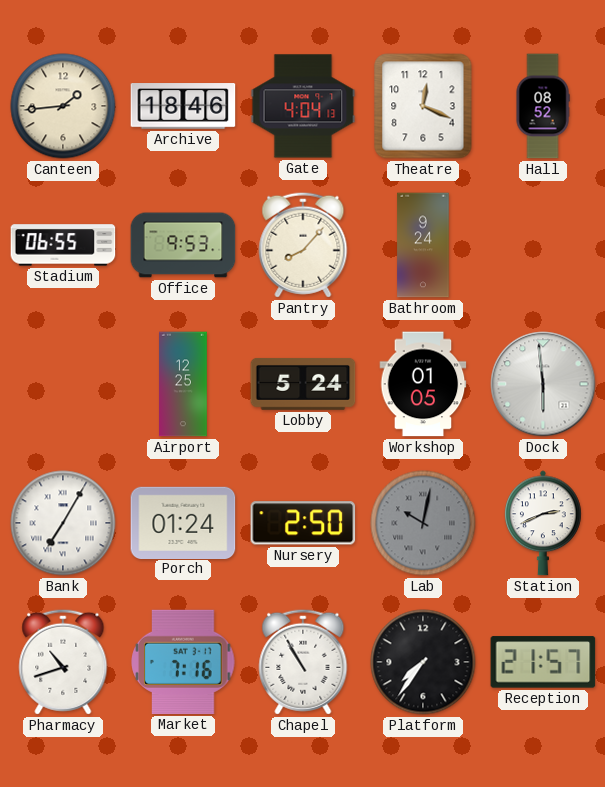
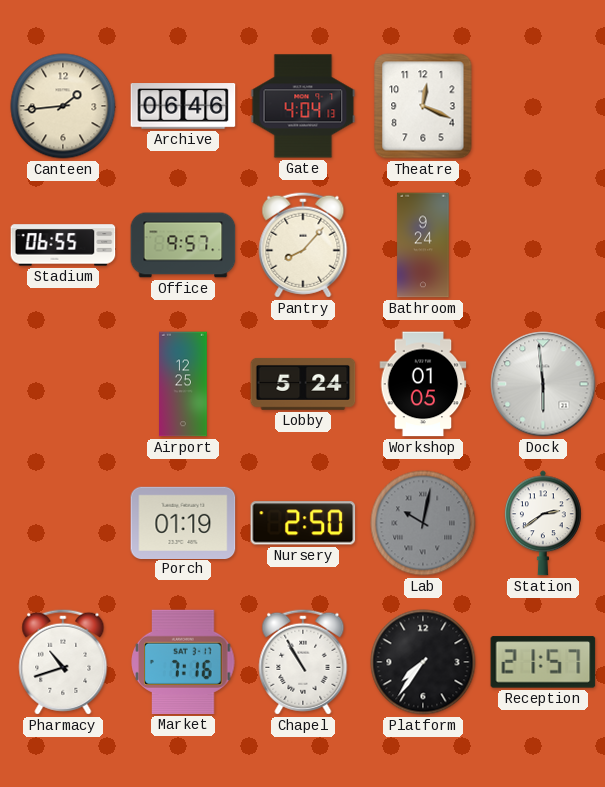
Archive: 18:46 -> 06:46
Hall: 08:52 -> none
Office: 9:53 -> 9:57
Bank: 7:05 -> none
Porch: 01:24 -> 01:19
Station: 2:41 -> 2:39
